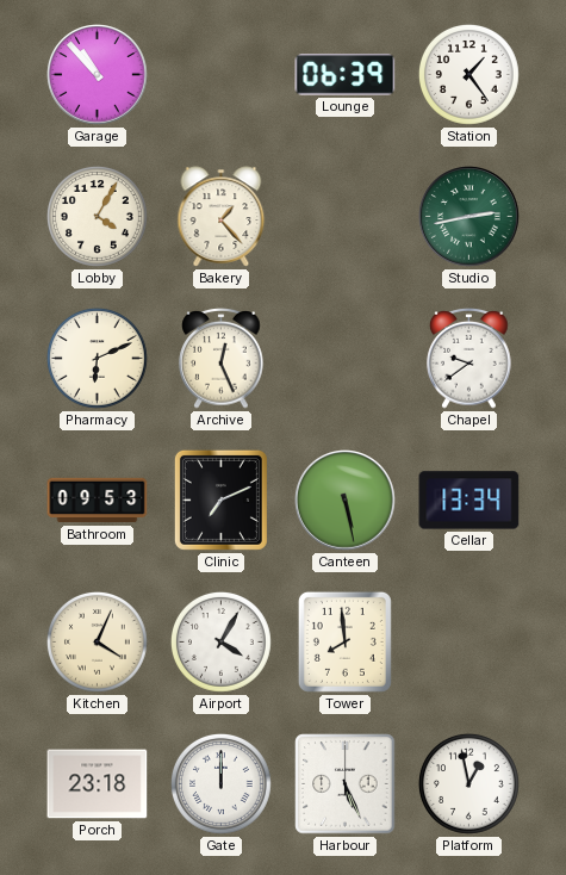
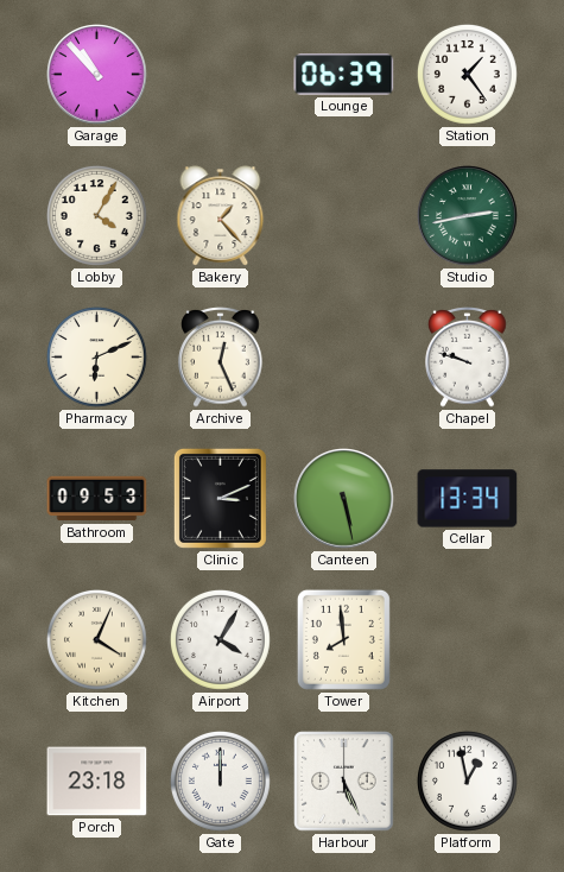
Chapel: 9:39 -> 9:48
Clinic: 7:11 -> 3:11
